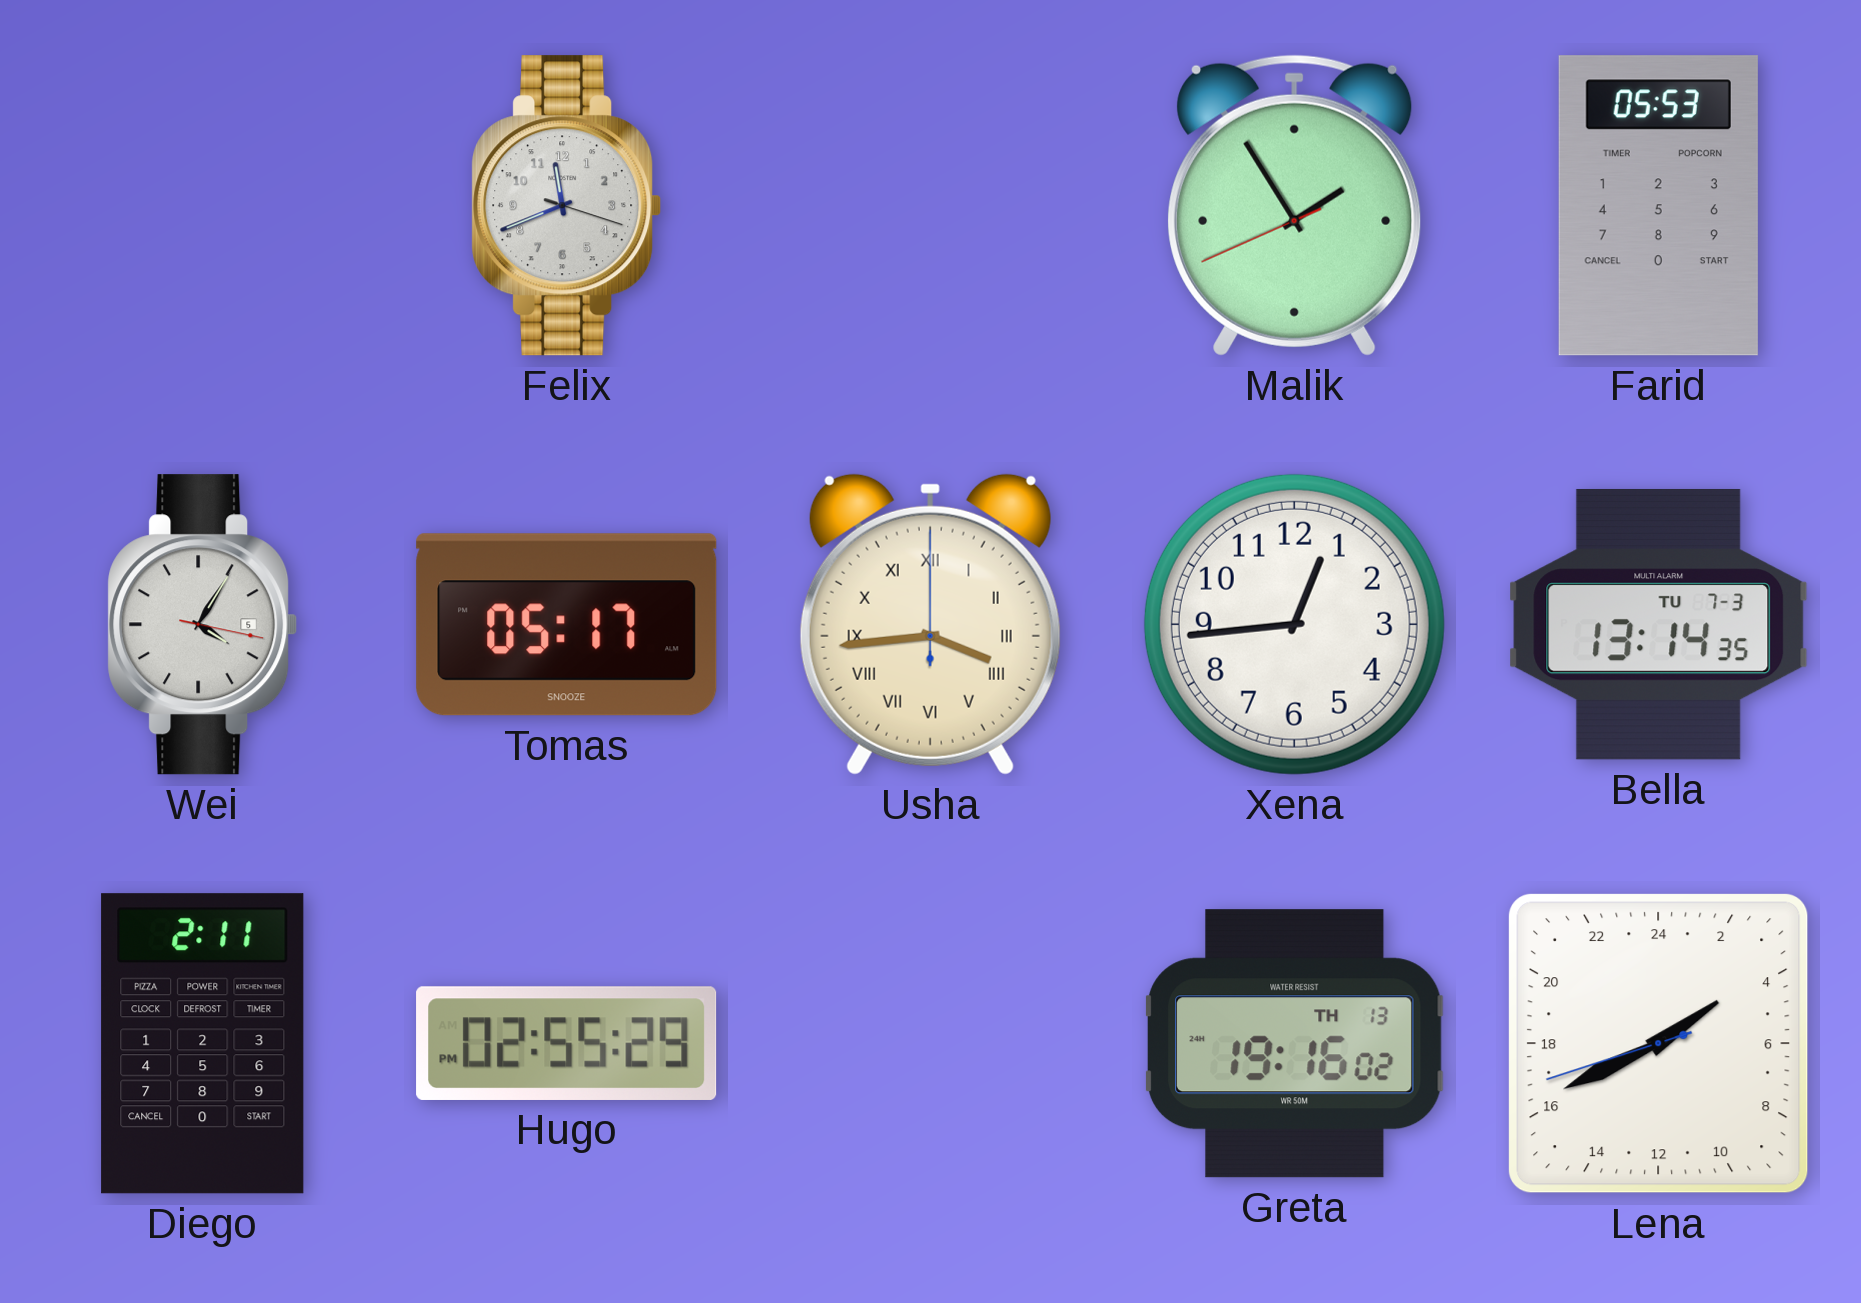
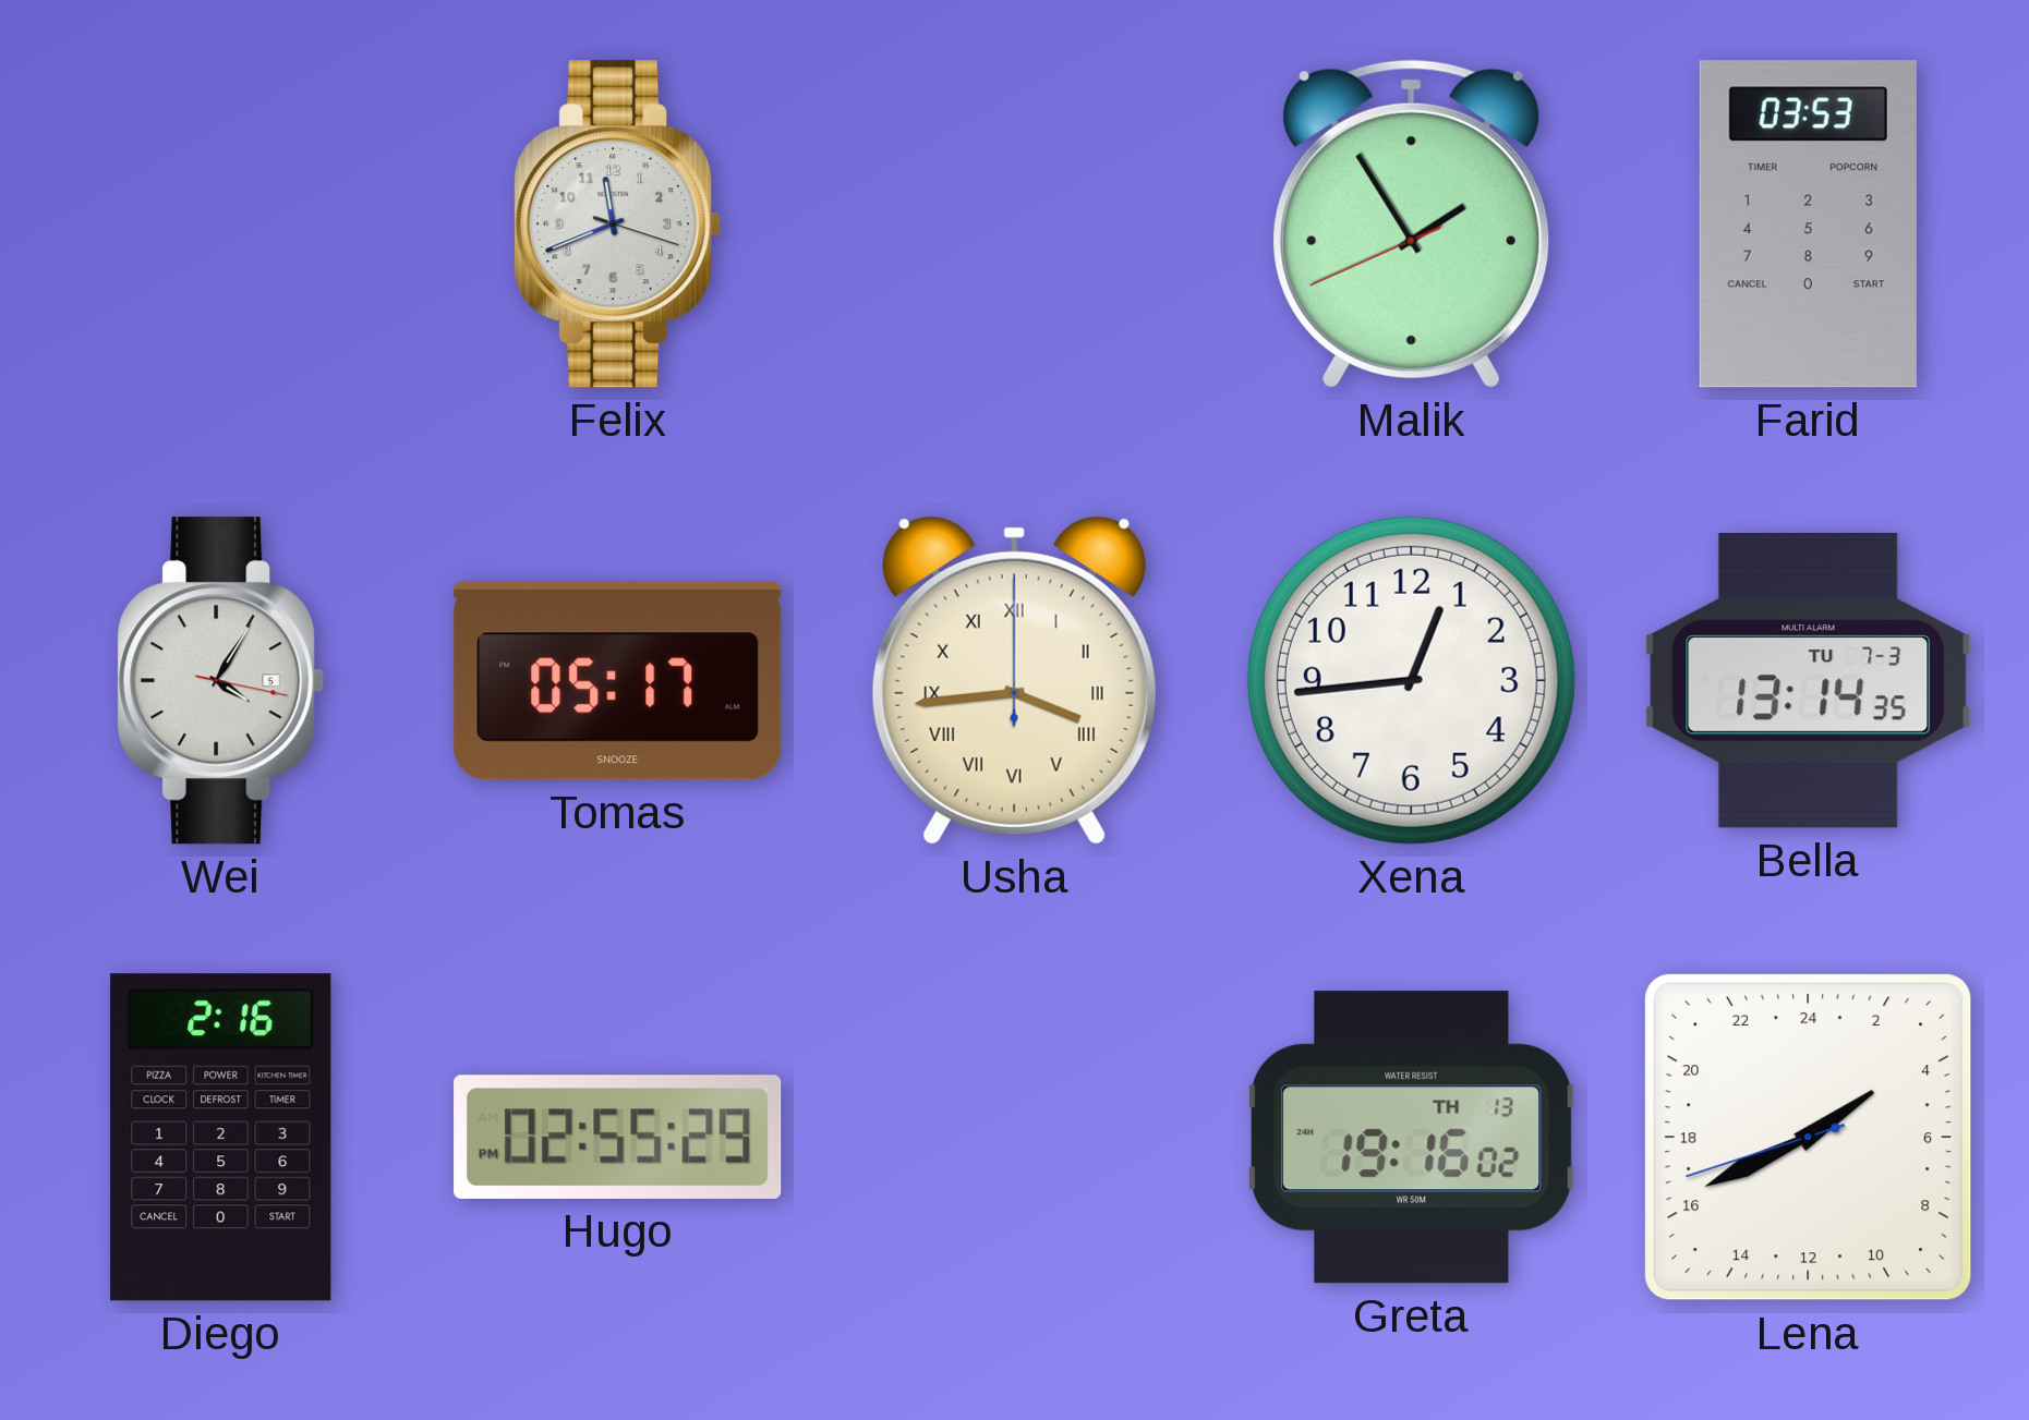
Farid: 05:53 -> 03:53
Diego: 2:11 -> 2:16
